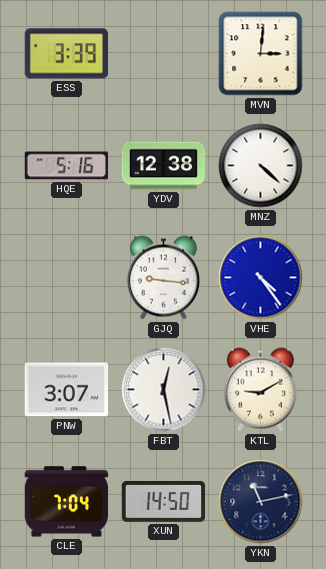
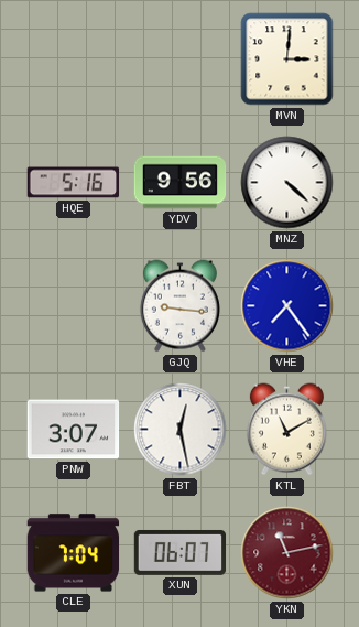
ESS: 3:39 -> none
YDV: 12:38 -> 9:56
VHE: 4:24 -> 7:24
KTL: 9:10 -> 11:10
XUN: 14:50 -> 06:07
YKN dial: navy -> burgundy
